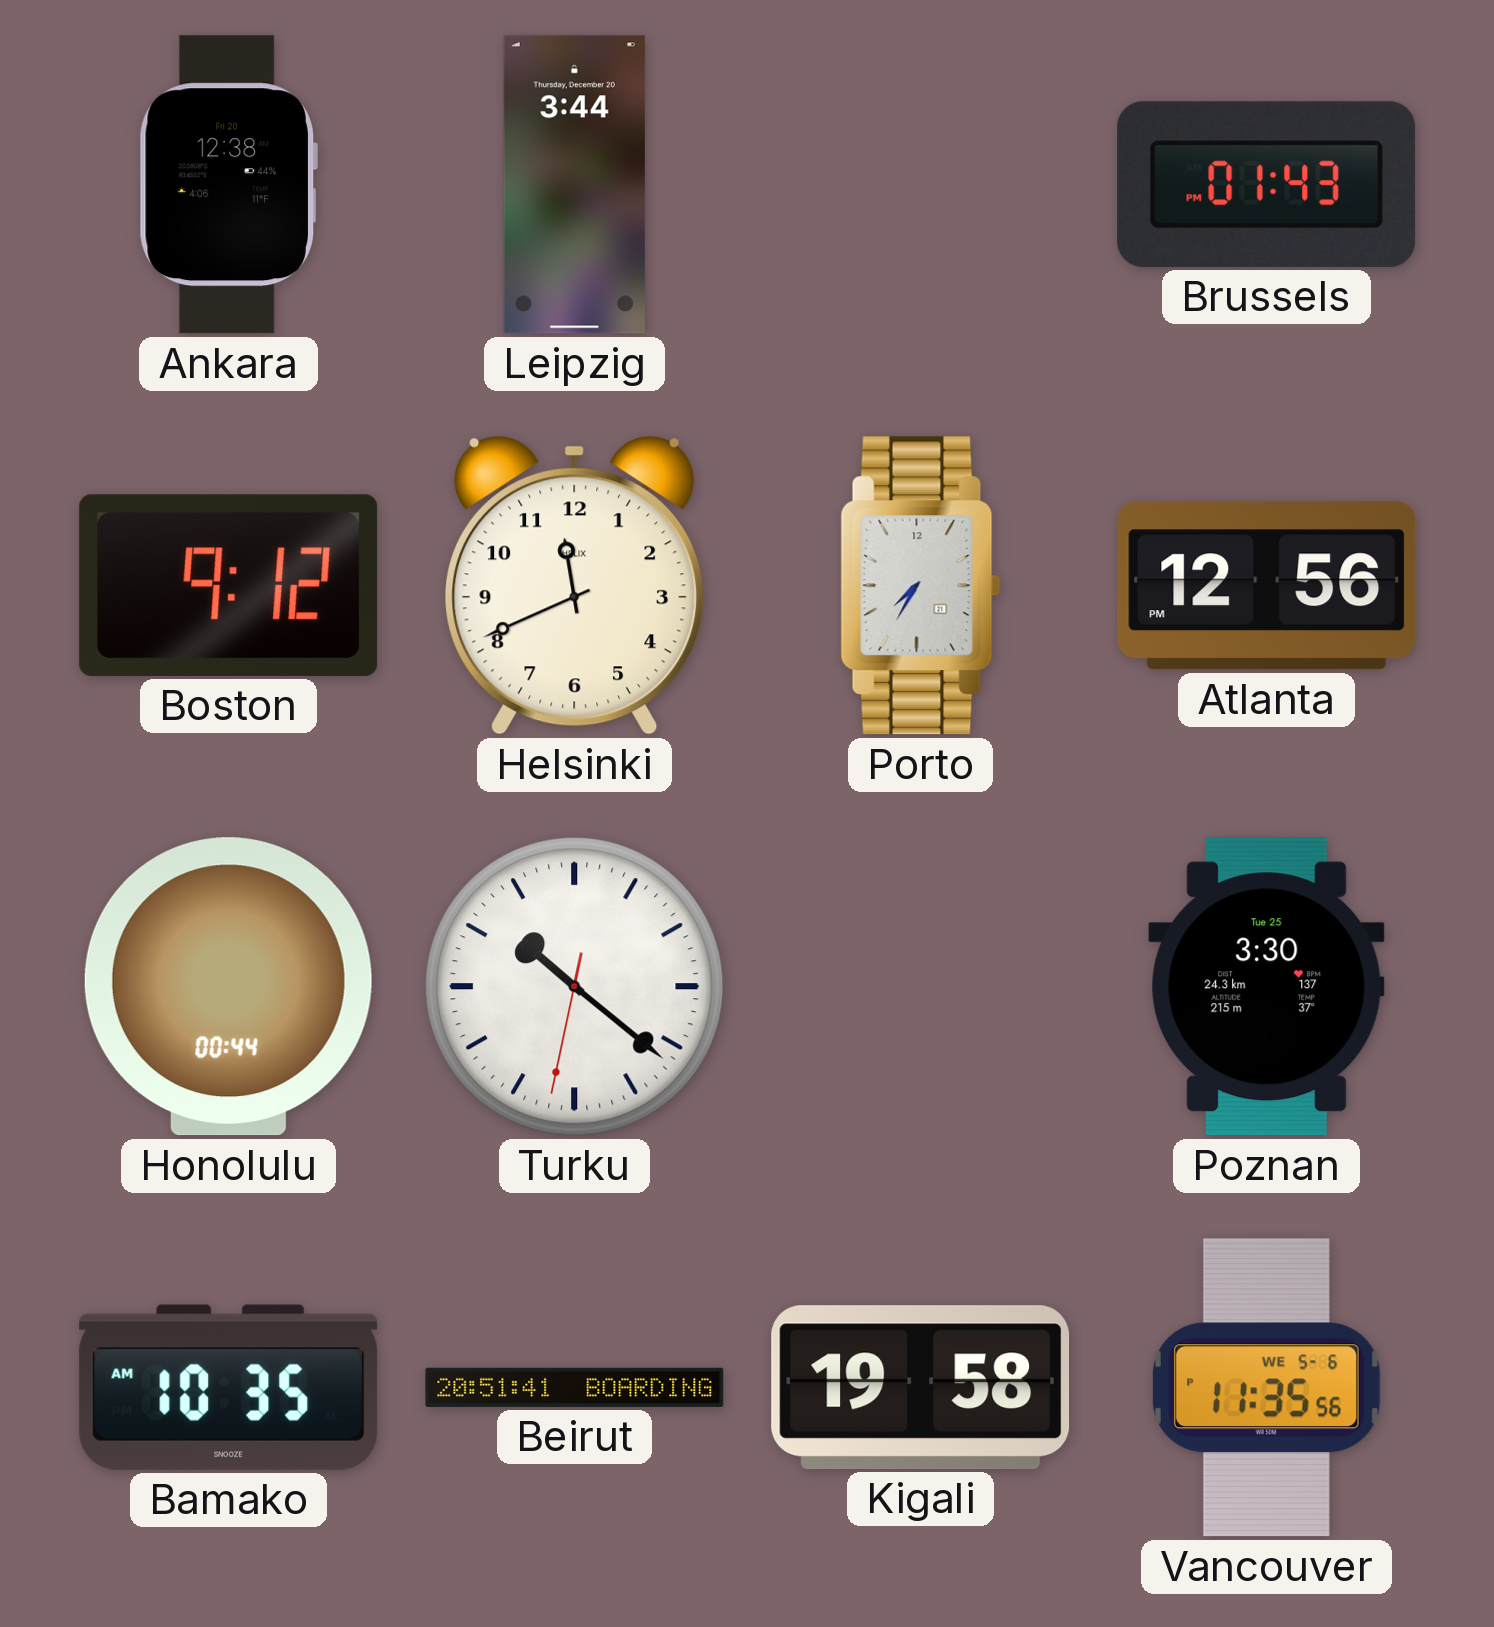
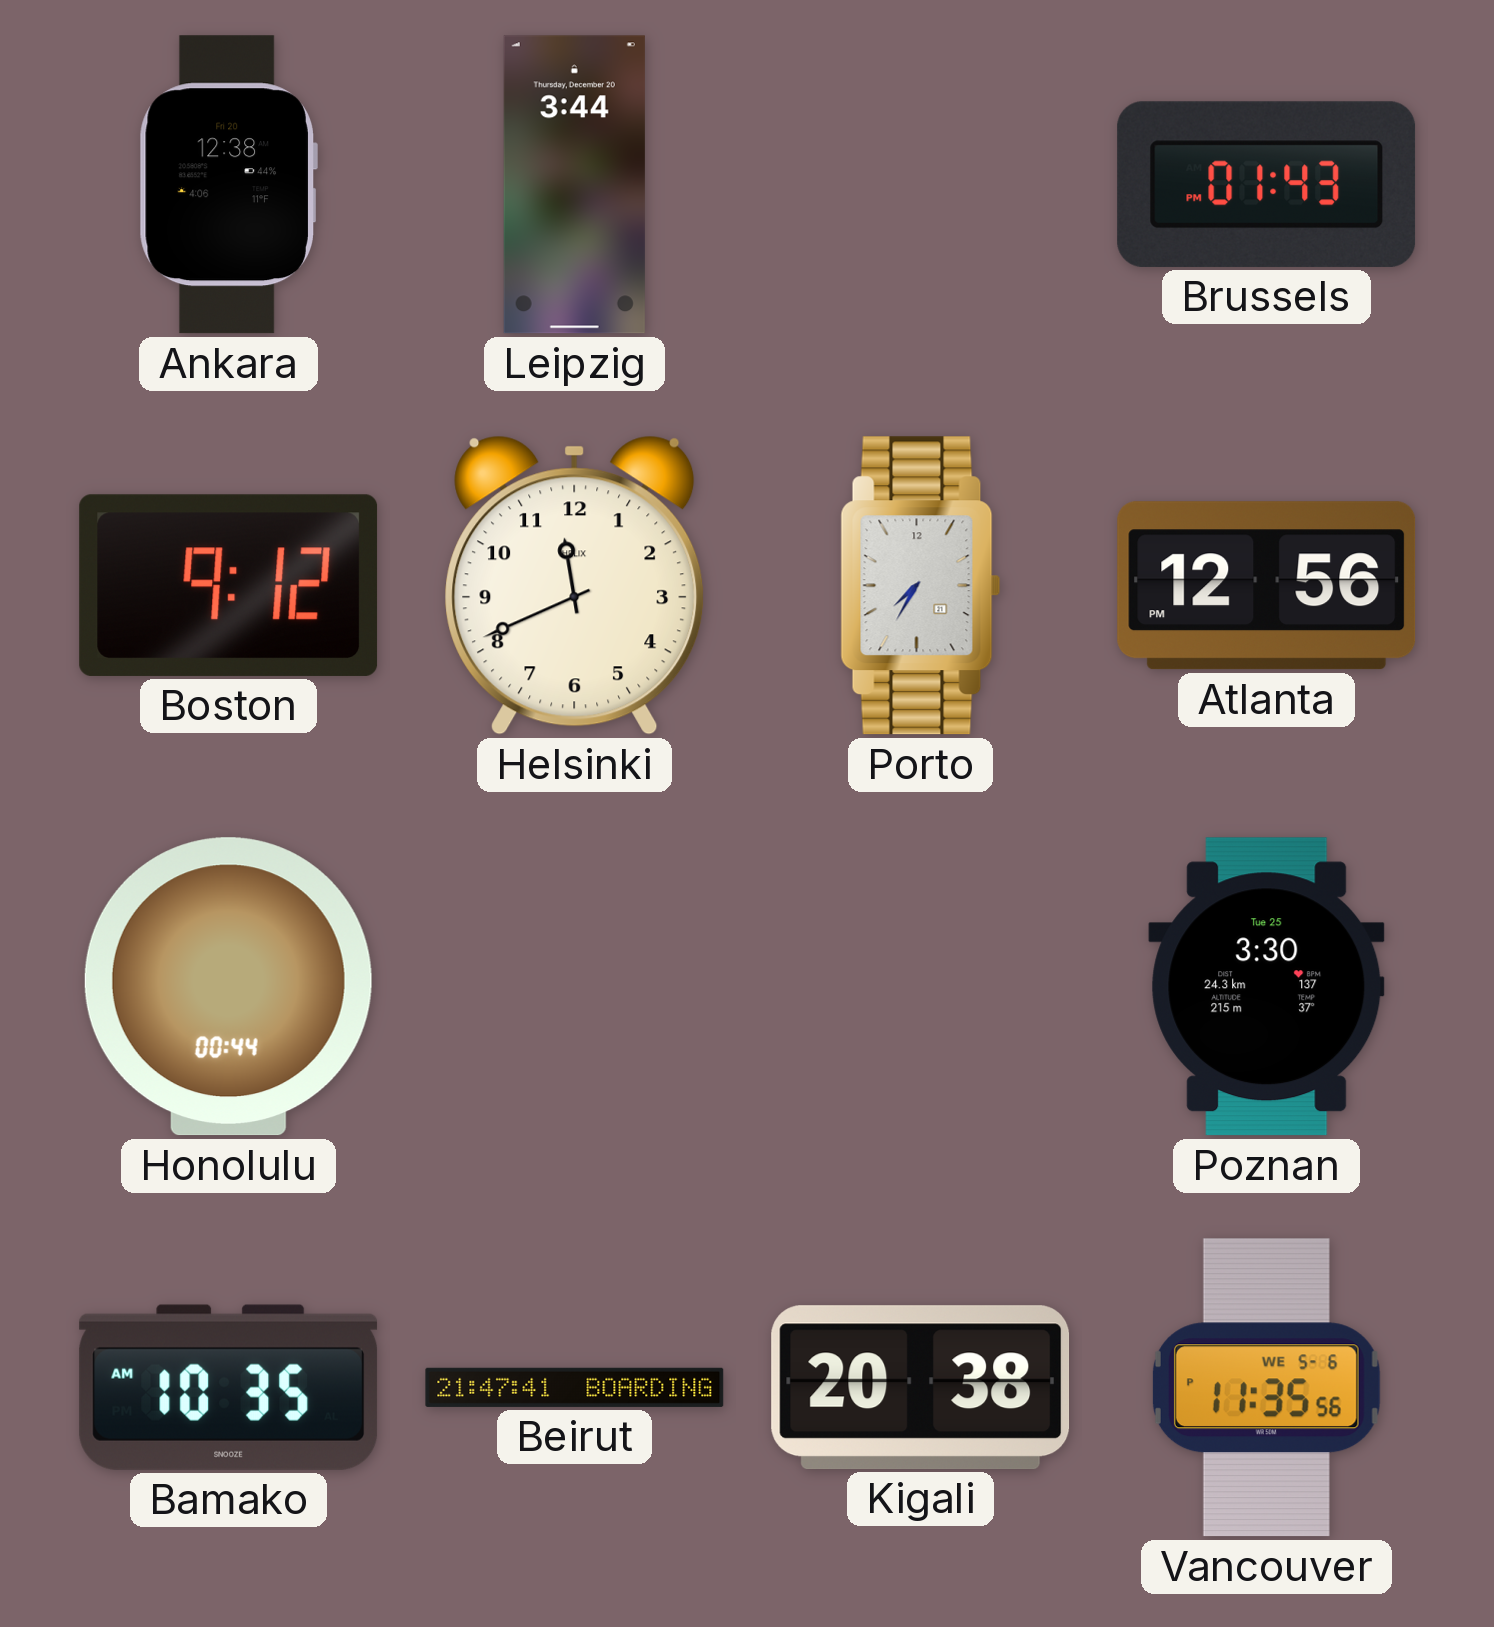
Turku: 10:21 -> none
Beirut: 20:51 -> 21:47
Kigali: 19:58 -> 20:38
